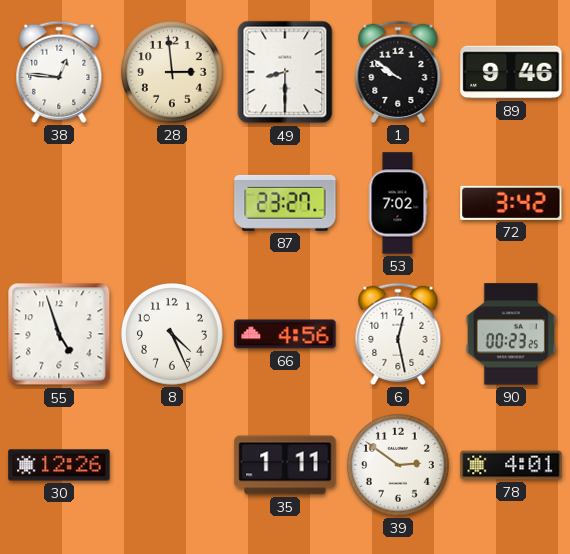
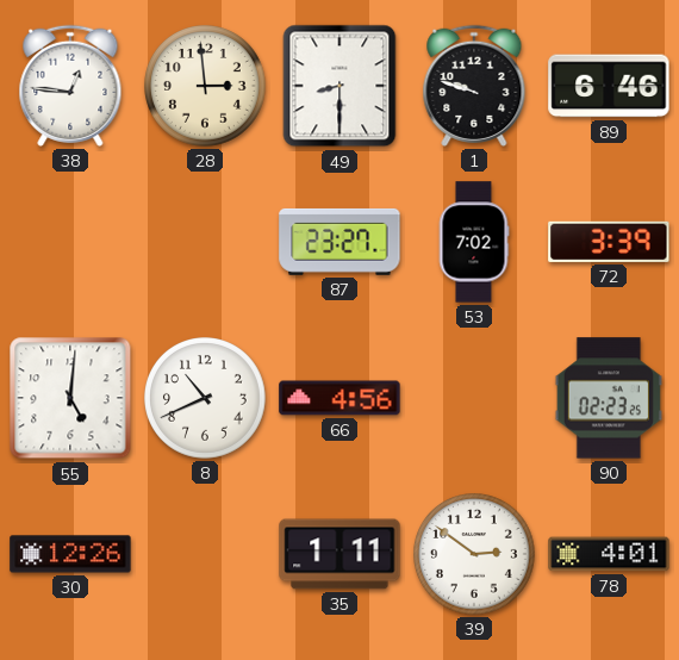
1: 9:51 -> 9:48
89: 9:46 -> 6:46
72: 3:42 -> 3:39
55: 4:57 -> 5:01
8: 4:26 -> 10:41
6: 12:28 -> none
90: 00:23 -> 02:23
